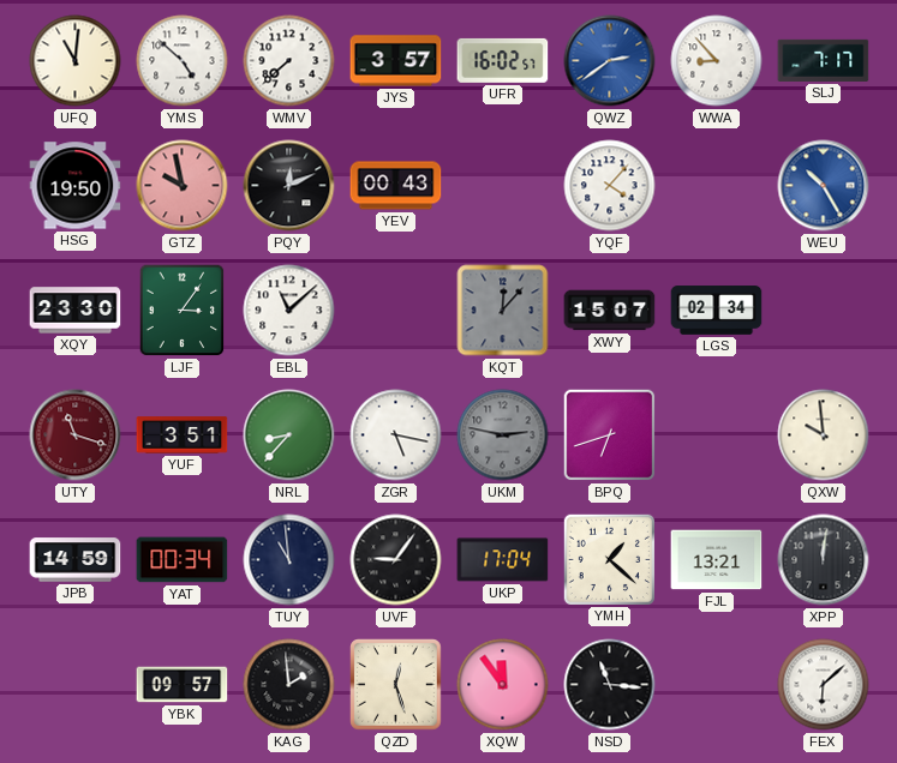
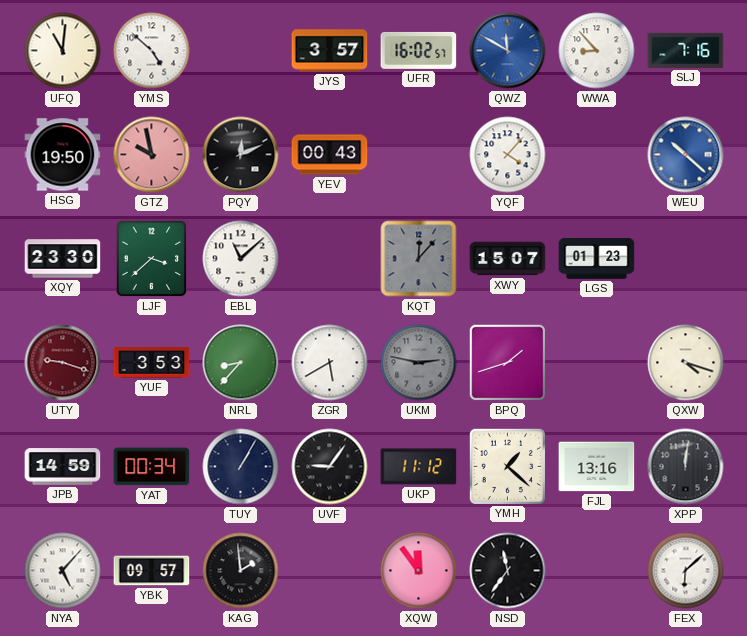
WMV: 7:38 -> none
QWZ: 2:39 -> 11:50
SLJ: 7:17 -> 7:16
WEU: 10:25 -> 10:22
LJF: 3:06 -> 3:38
LGS: 02:34 -> 01:23
UTY: 11:18 -> 9:18
YUF: 3:51 -> 3:53
ZGR: 5:17 -> 5:40
BPQ: 6:42 -> 1:42
QXW: 9:59 -> 4:18
TUY: 10:59 -> 1:05
UKP: 17:04 -> 11:12
FJL: 13:21 -> 13:16
NYA: none -> 5:07
QZD: 12:27 -> none
NSD: 11:16 -> 11:36
